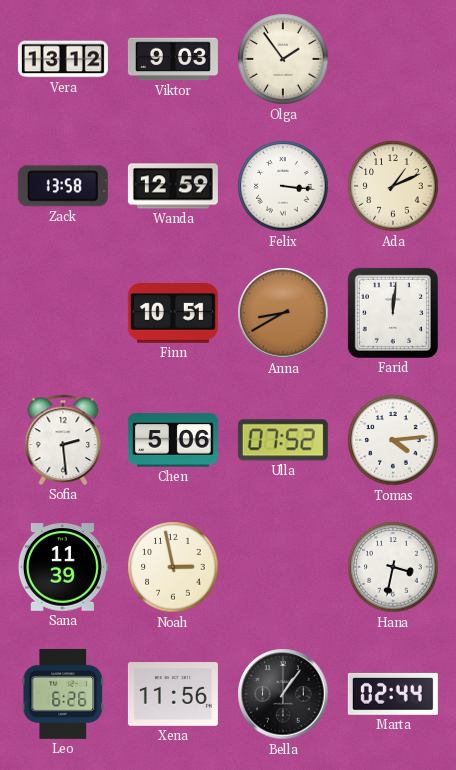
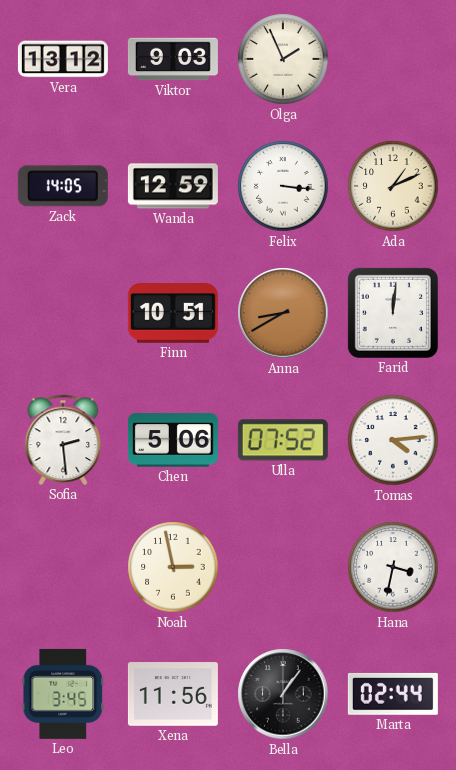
Olga: 1:54 -> 1:56
Zack: 13:58 -> 14:05
Sana: 11:39 -> none
Leo: 6:26 -> 3:45
